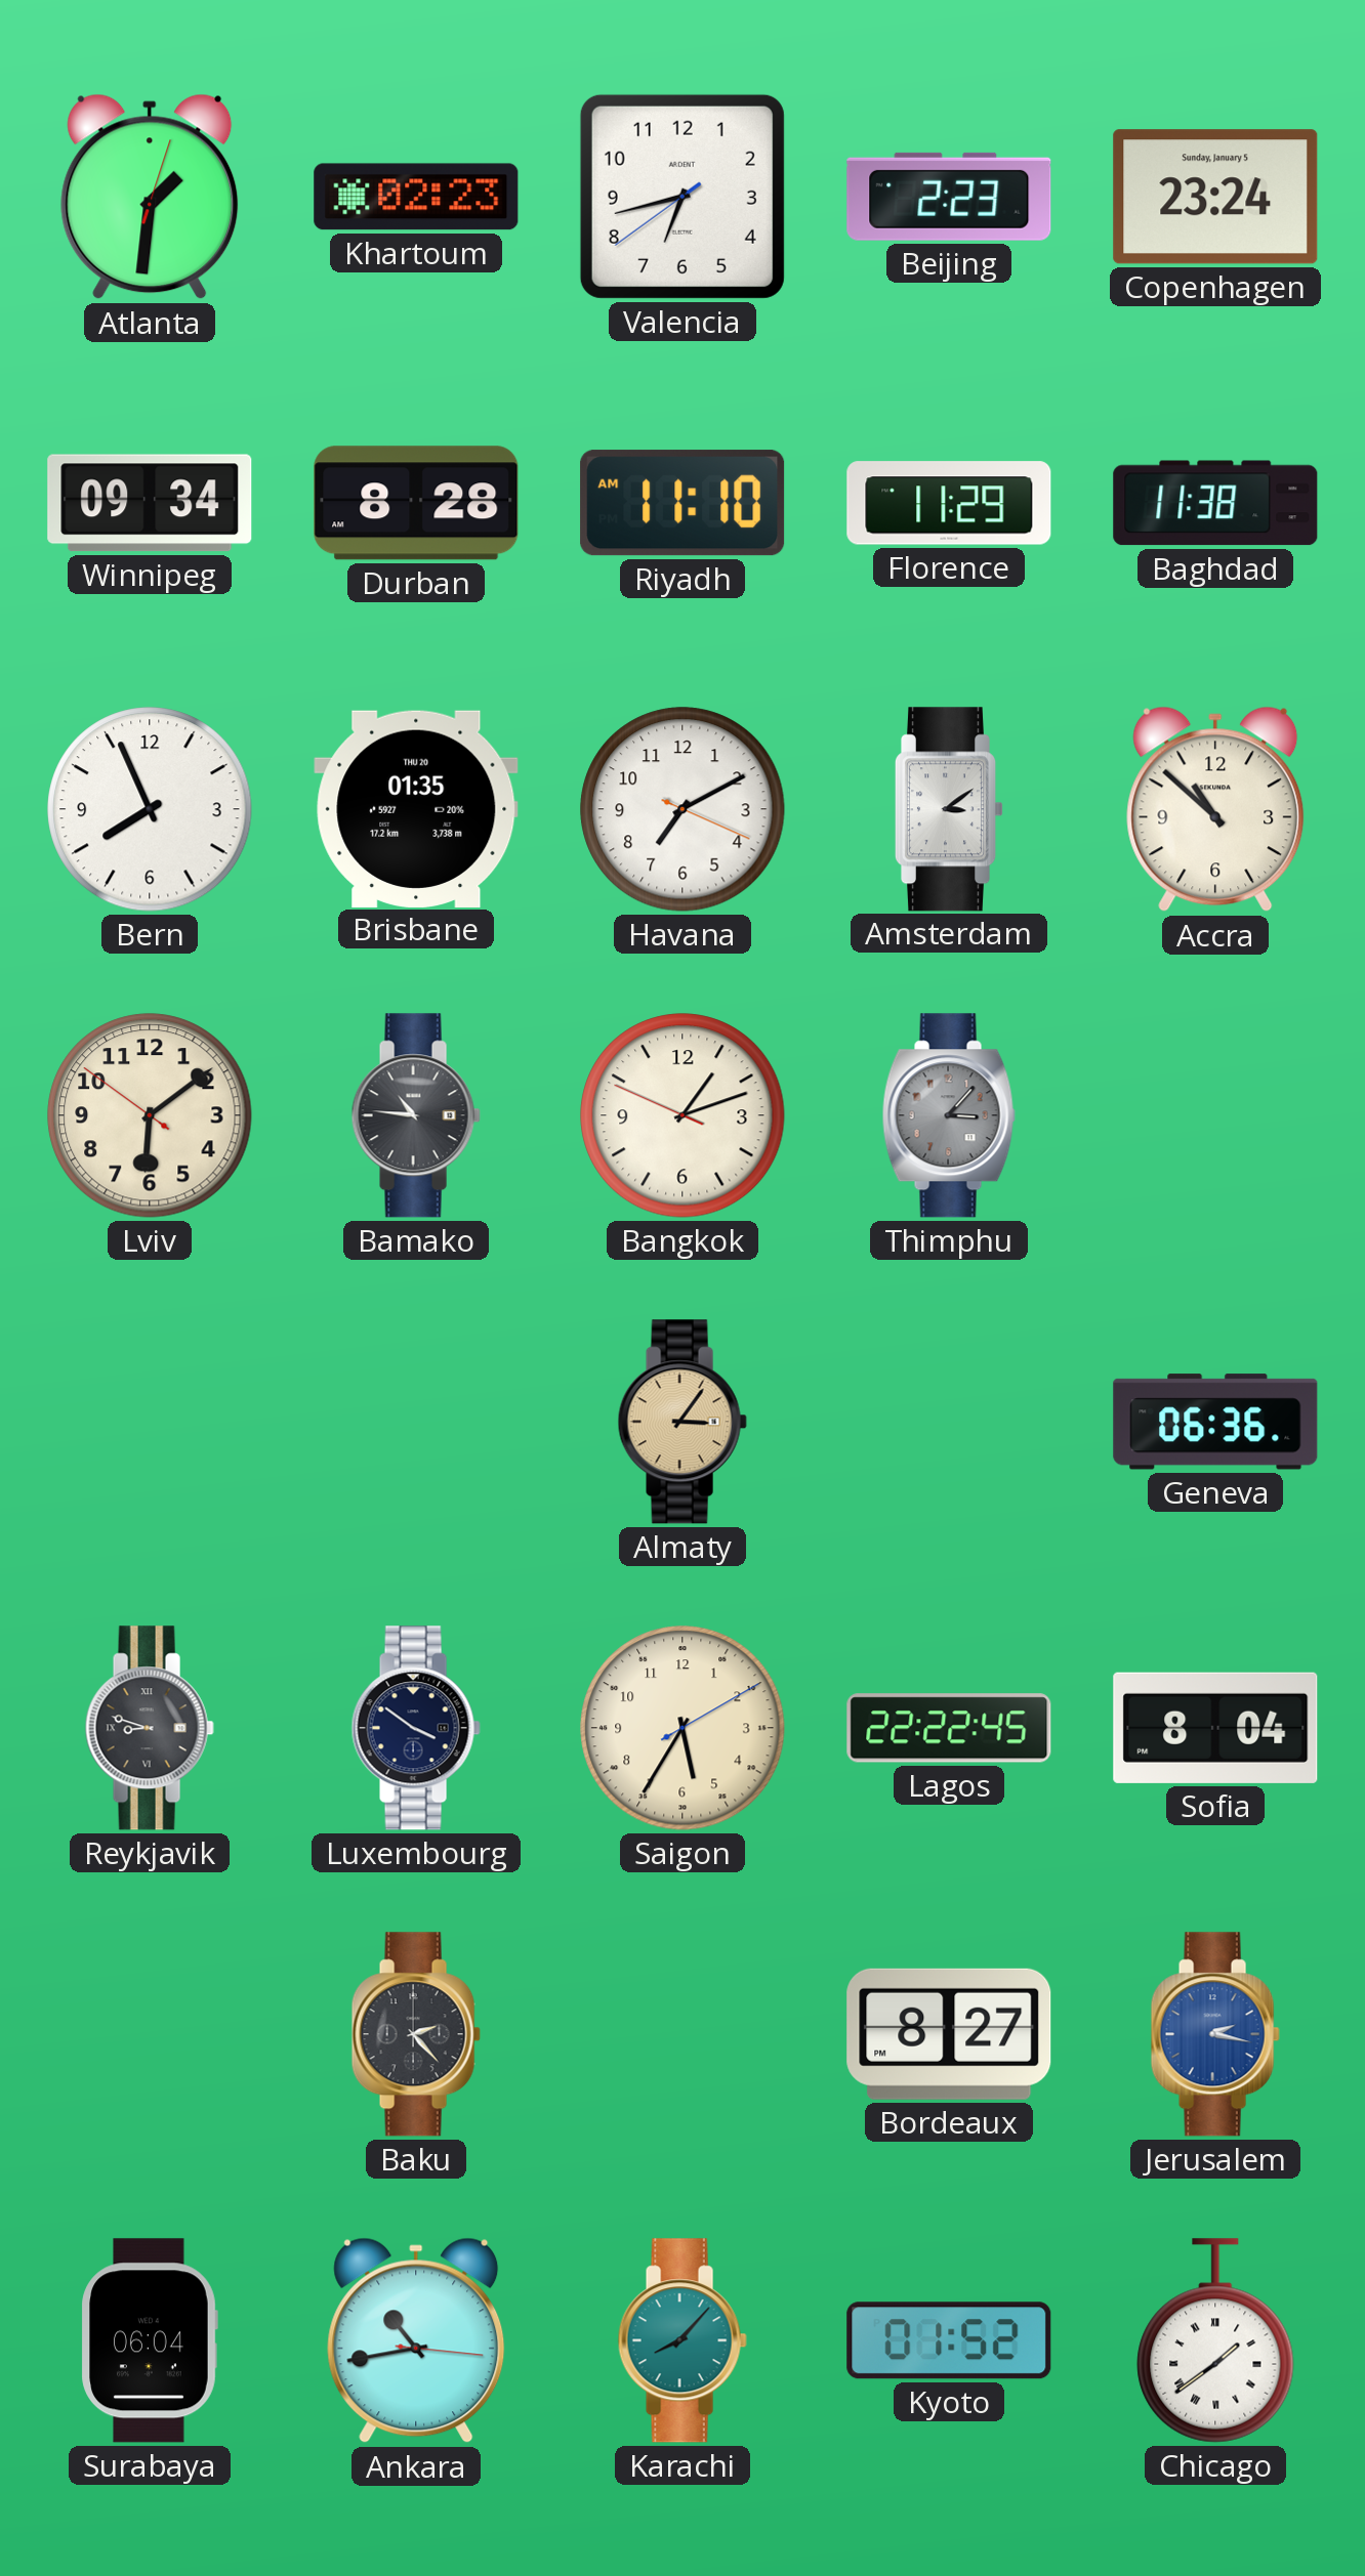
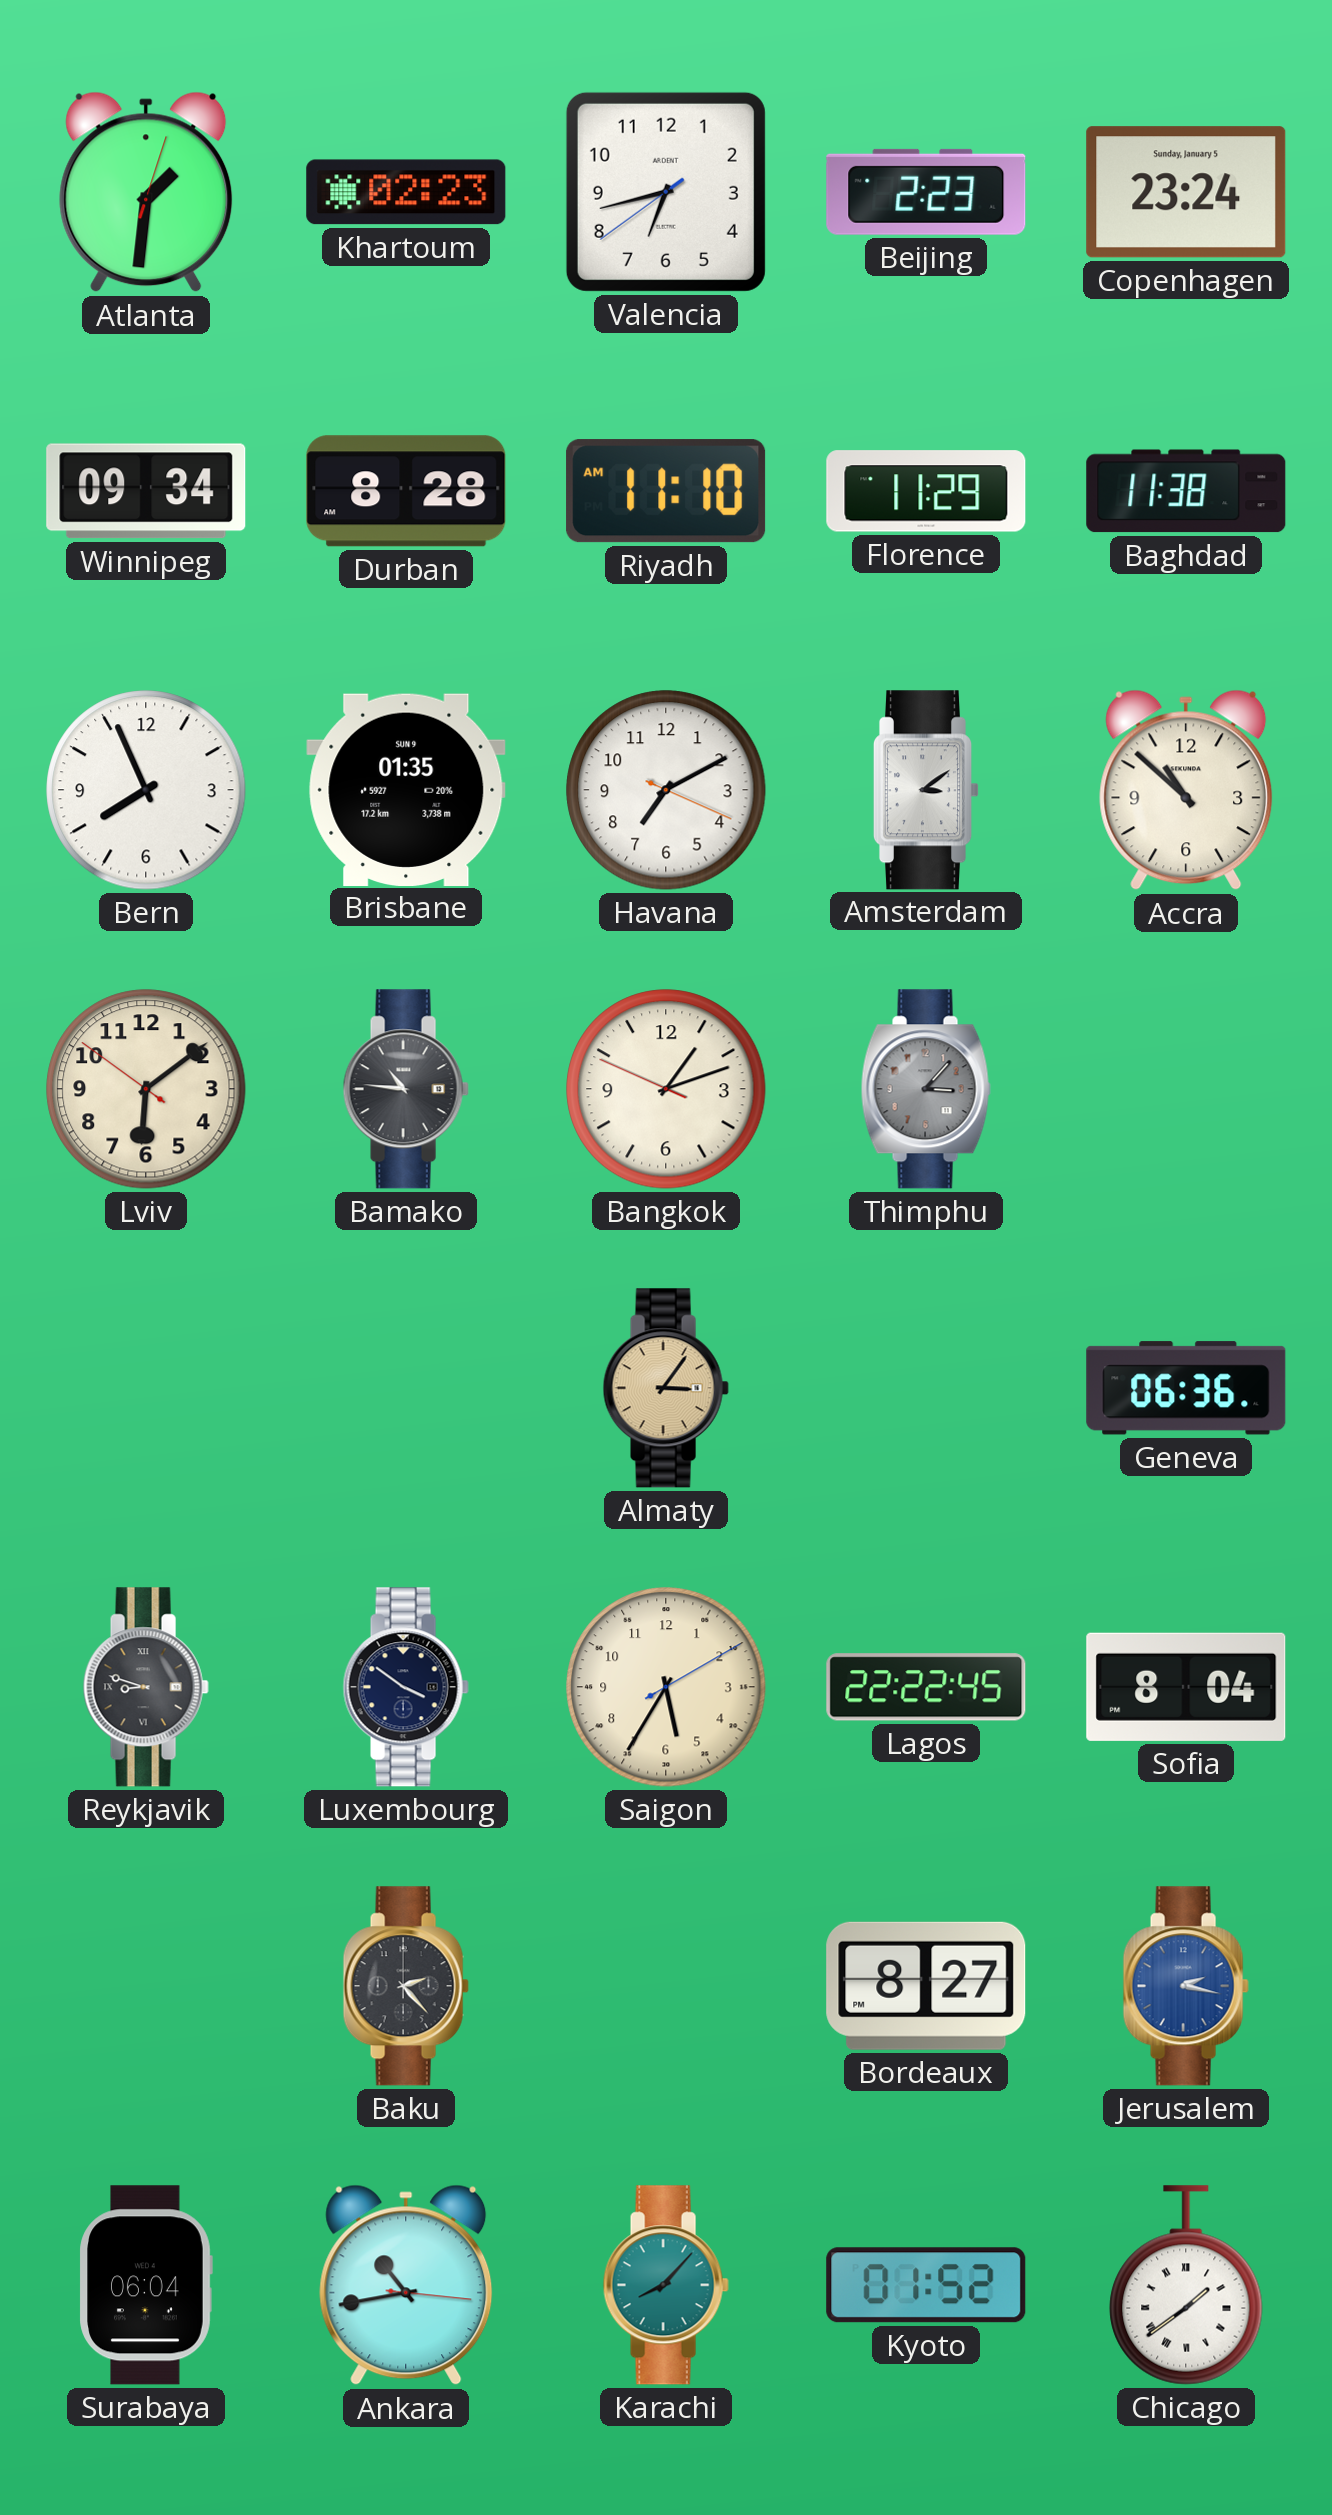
Brisbane date: THU 20 -> SUN 9
